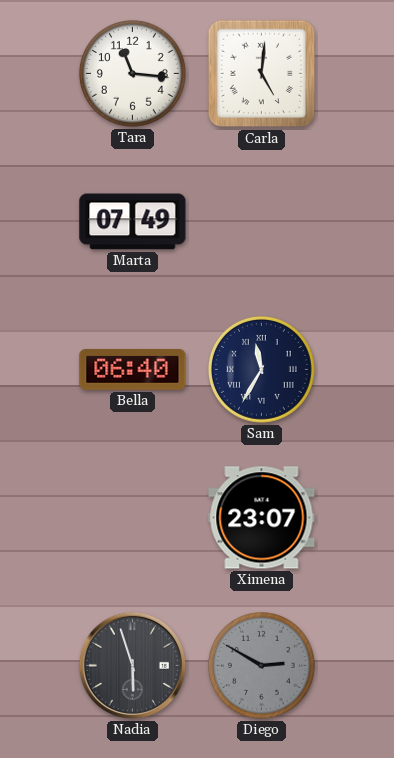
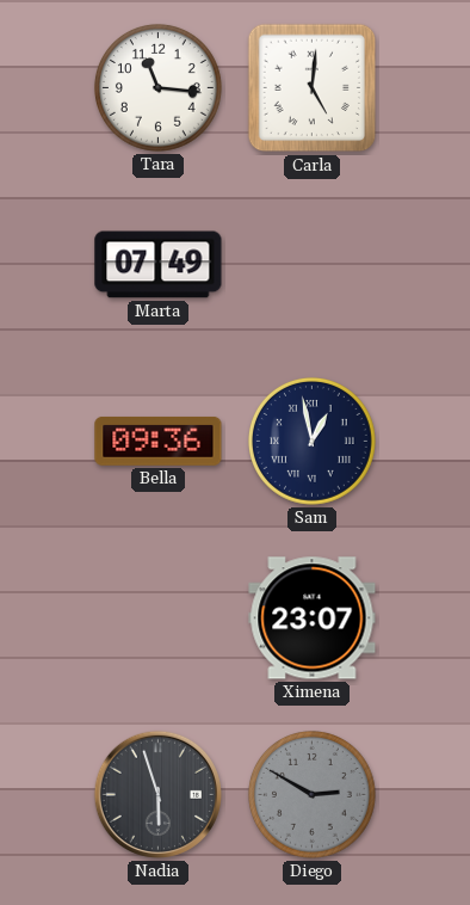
Bella: 06:40 -> 09:36
Sam: 11:35 -> 12:58
